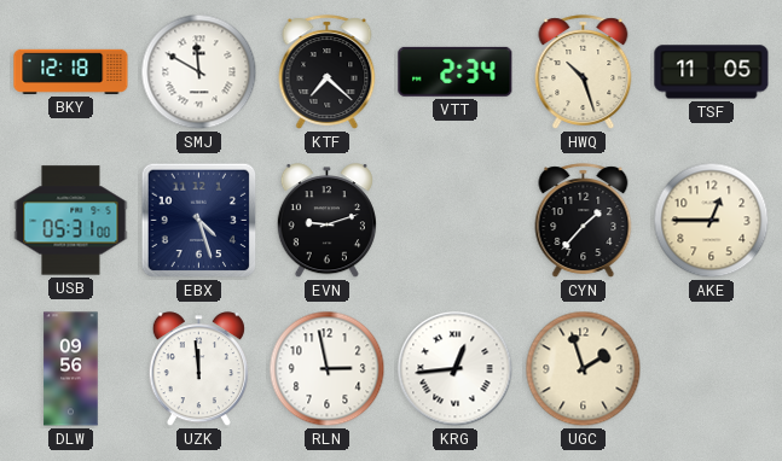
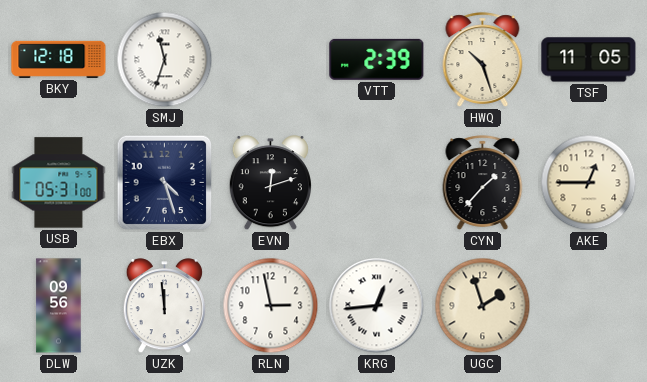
SMJ: 11:50 -> 11:33
KTF: 7:22 -> none
VTT: 2:34 -> 2:39
EVN: 9:12 -> 12:12
